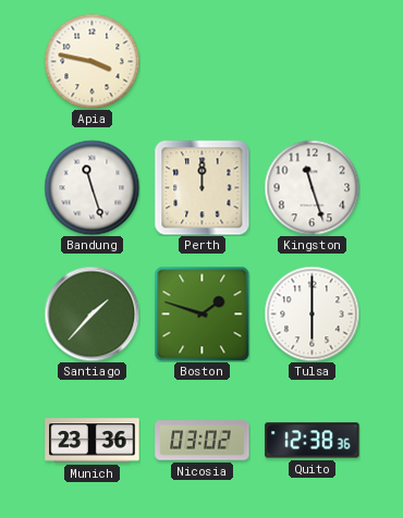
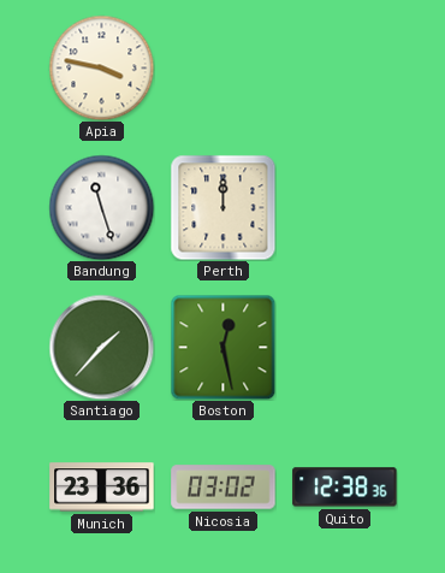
Kingston: 11:27 -> none
Boston: 1:48 -> 12:28
Tulsa: 6:00 -> none
